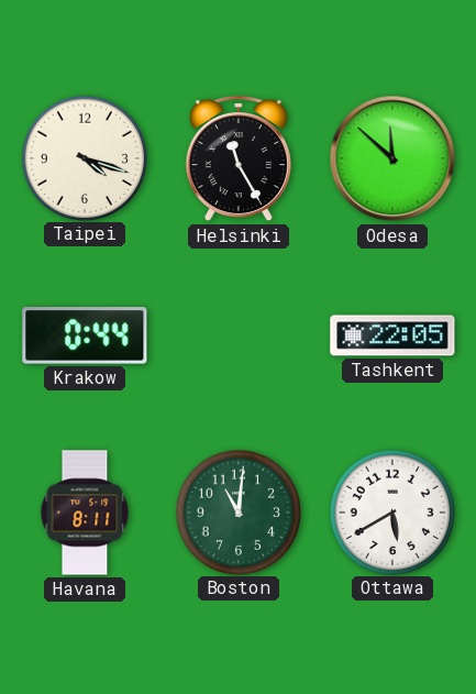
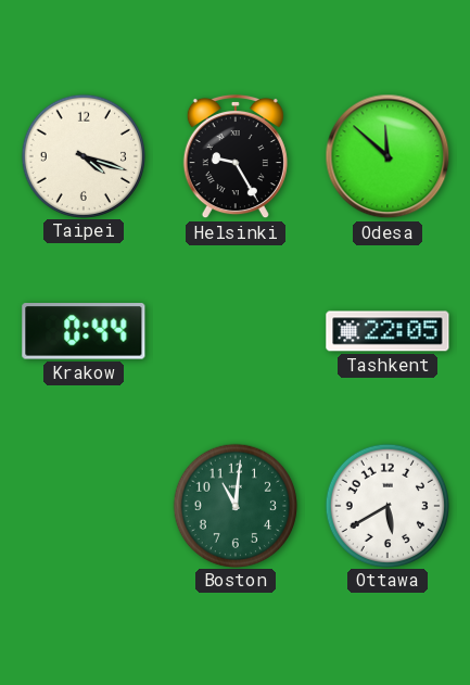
Helsinki: 11:25 -> 9:25
Havana: 8:11 -> none
